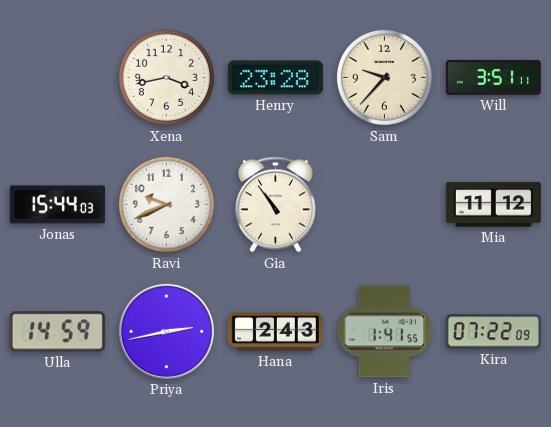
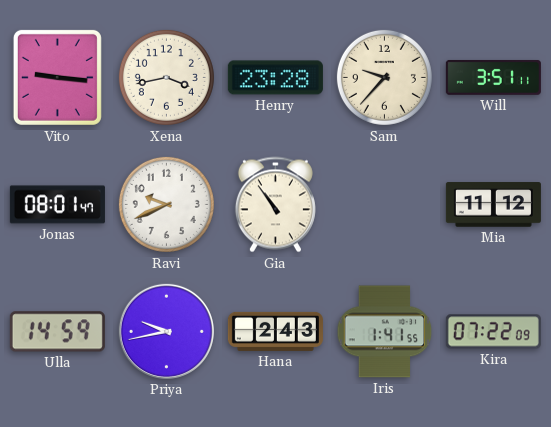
Vito: none -> 9:16
Jonas: 15:44 -> 08:01
Priya: 2:43 -> 9:43
